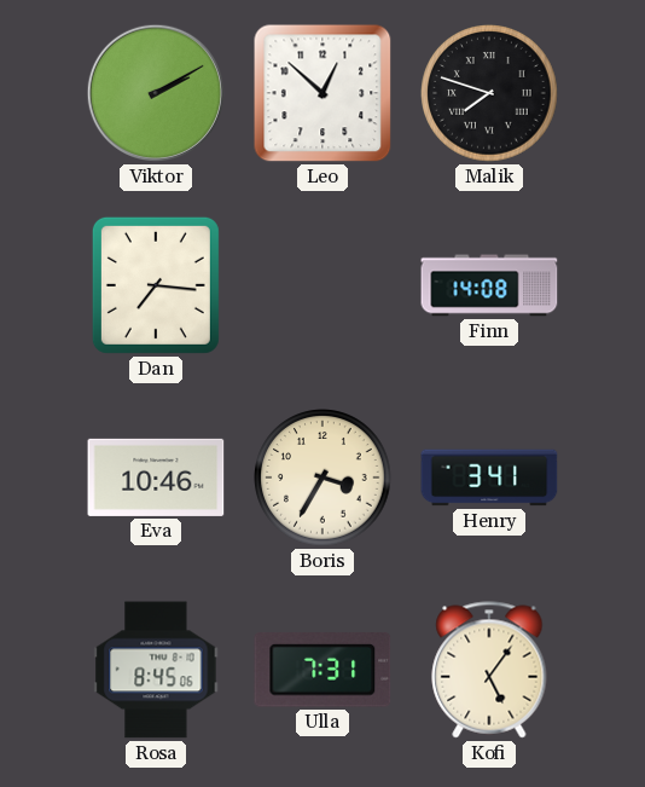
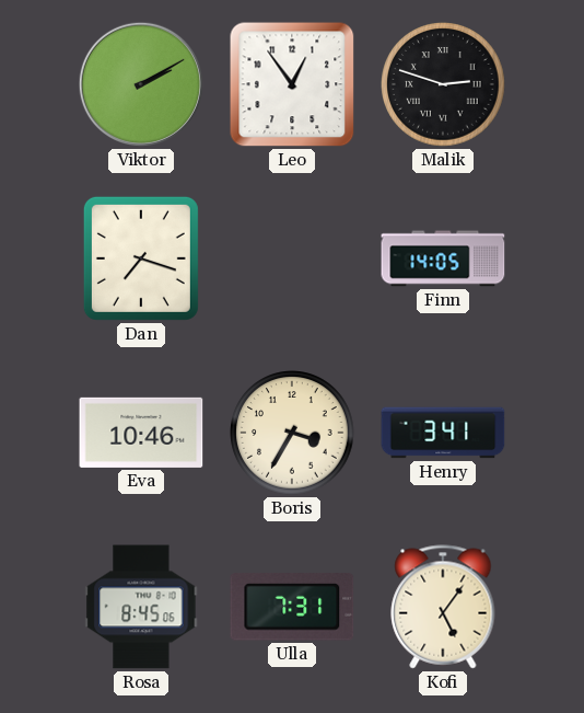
Leo: 12:52 -> 12:54
Malik: 7:48 -> 2:48
Dan: 7:16 -> 7:18
Finn: 14:08 -> 14:05
